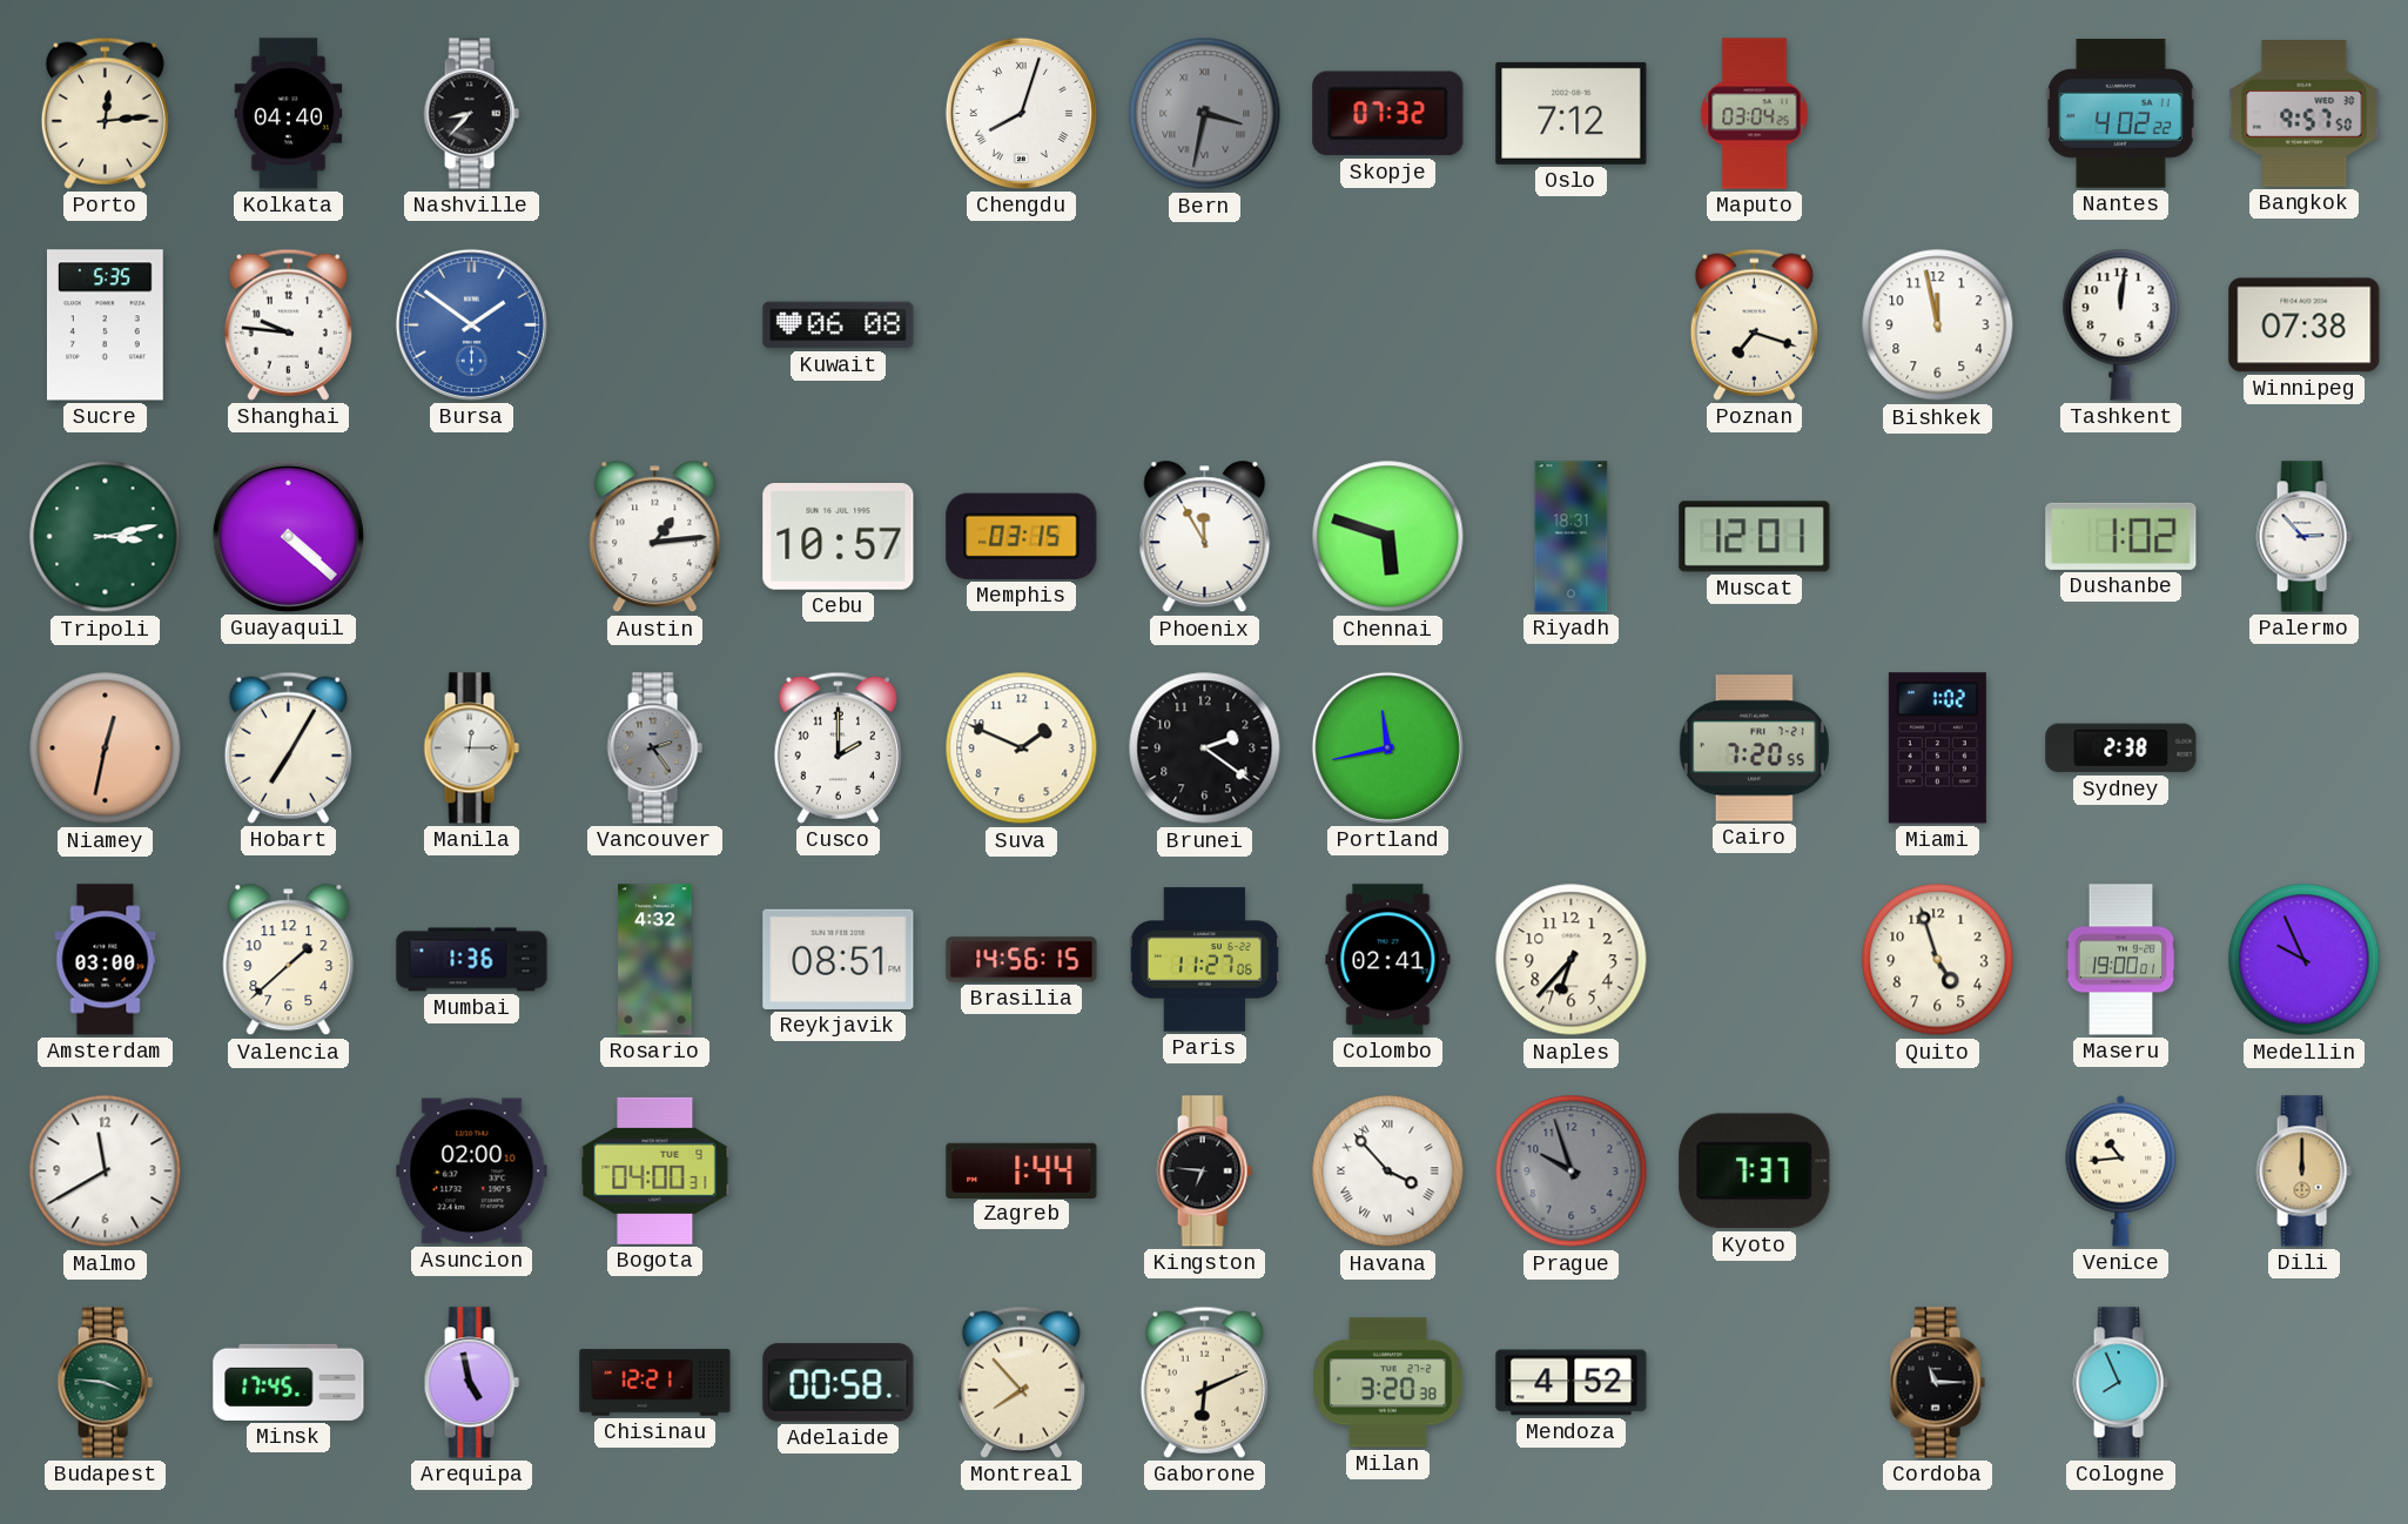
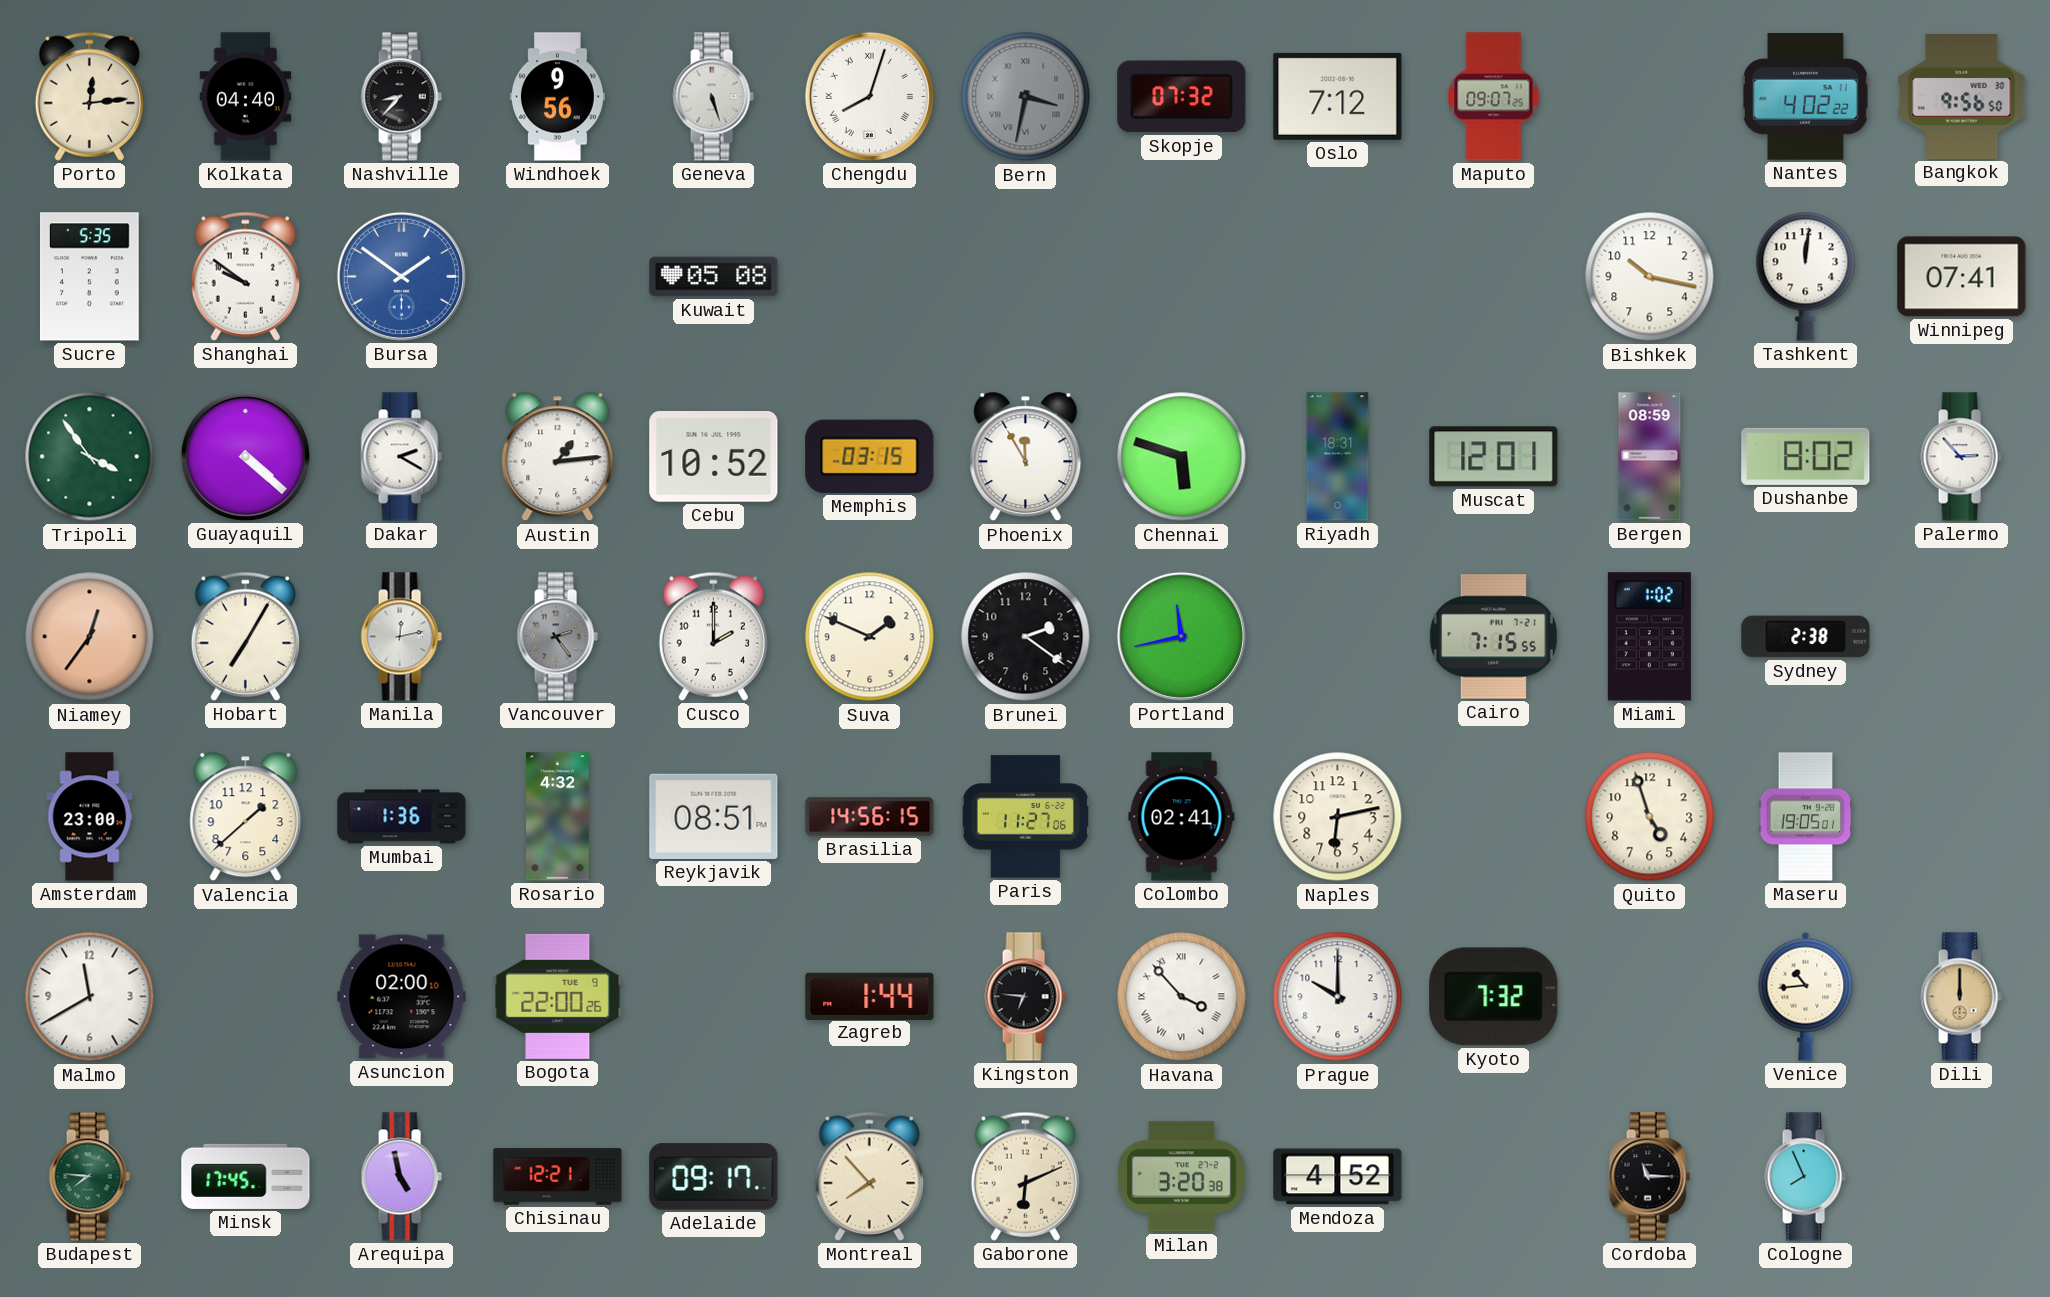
Windhoek: none -> 9:56
Geneva: none -> 5:27
Maputo: 03:04 -> 09:07
Bangkok: 9:57 -> 9:56
Shanghai: 9:46 -> 9:51
Kuwait: 06:08 -> 05:08
Poznan: 7:18 -> none
Bishkek: 11:58 -> 10:17
Winnipeg: 07:38 -> 07:41
Tripoli: 3:13 -> 3:54
Dakar: none -> 2:20
Cebu: 10:57 -> 10:52
Bergen: none -> 08:59
Dushanbe: 1:02 -> 8:02
Niamey: 12:32 -> 12:36
Manila: 12:15 -> 12:13
Cairo: 7:20 -> 7:15
Amsterdam: 03:00 -> 23:00
Naples: 6:37 -> 6:13
Maseru: 19:00 -> 19:05
Medellin: 9:56 -> none
Bogota: 04:00 -> 22:00
Prague: 9:57 -> 10:00
Prague dial: grey -> white
Kyoto: 7:37 -> 7:32
Budapest: 3:46 -> 7:46
Adelaide: 00:58 -> 09:17
